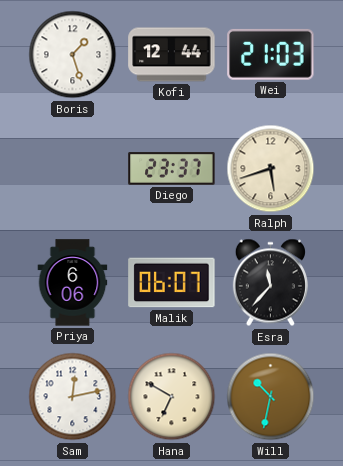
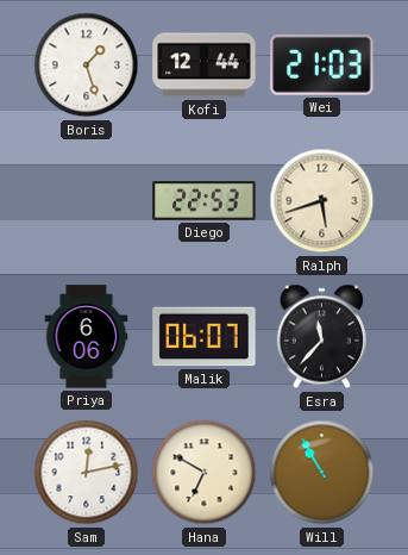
Diego: 23:37 -> 22:53
Will: 10:32 -> 10:55
